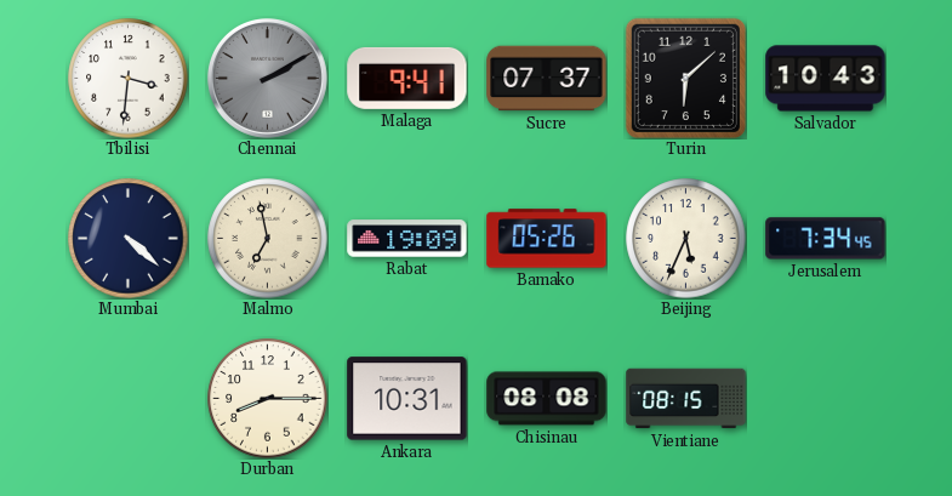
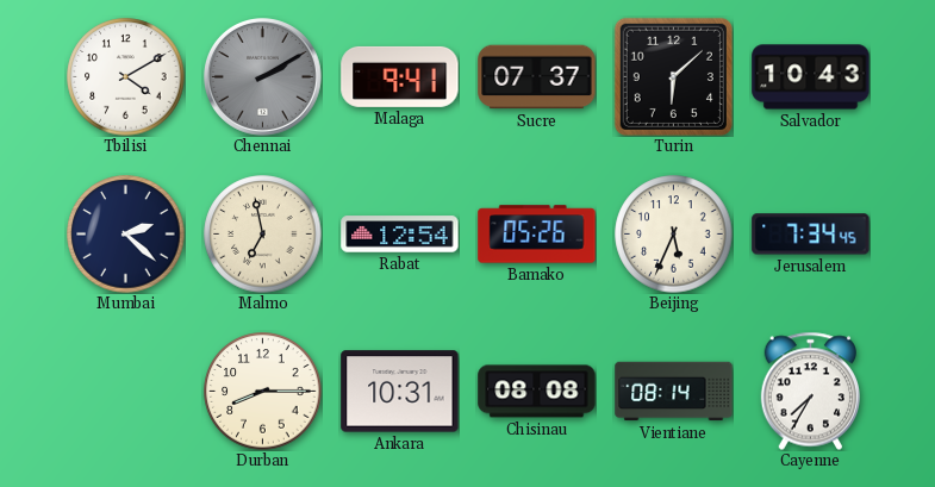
Tbilisi: 3:31 -> 4:10
Mumbai: 4:22 -> 2:22
Rabat: 19:09 -> 12:54
Vientiane: 08:15 -> 08:14
Cayenne: none -> 7:35
